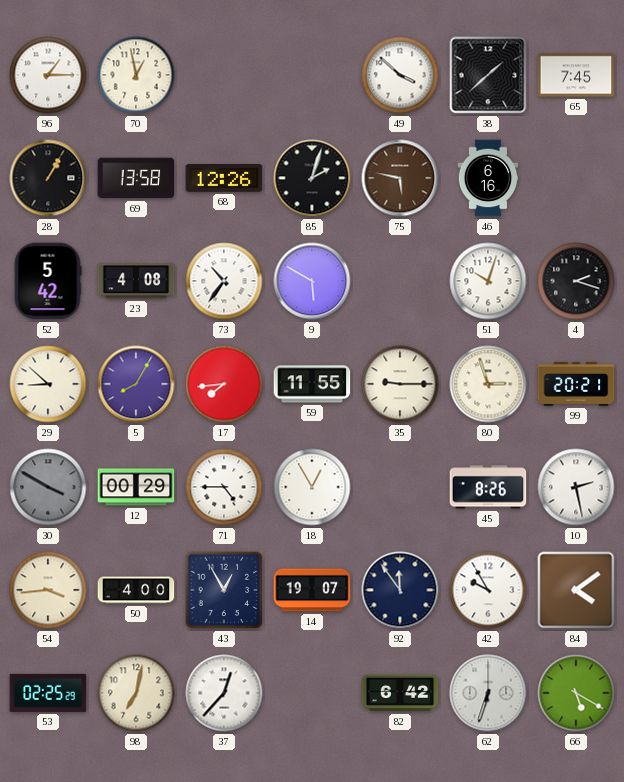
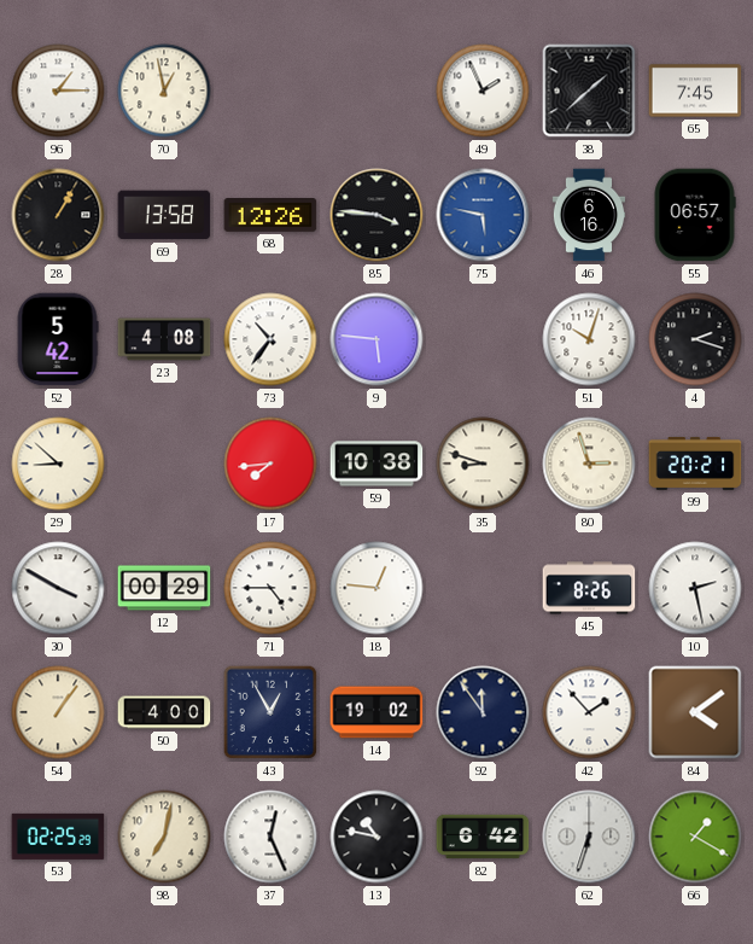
49: 3:52 -> 1:56
85: 2:03 -> 3:46
75 dial: brown -> blue
55: none -> 06:57
9: 5:50 -> 5:46
5: 8:05 -> none
59: 11:55 -> 10:38
35: 9:15 -> 8:48
30 dial: grey -> white
18: 12:55 -> 12:46
54: 3:44 -> 1:06
14: 19:07 -> 19:02
42: 9:55 -> 1:53
37: 12:37 -> 12:26
13: none -> 10:47
66: 5:20 -> 1:20
